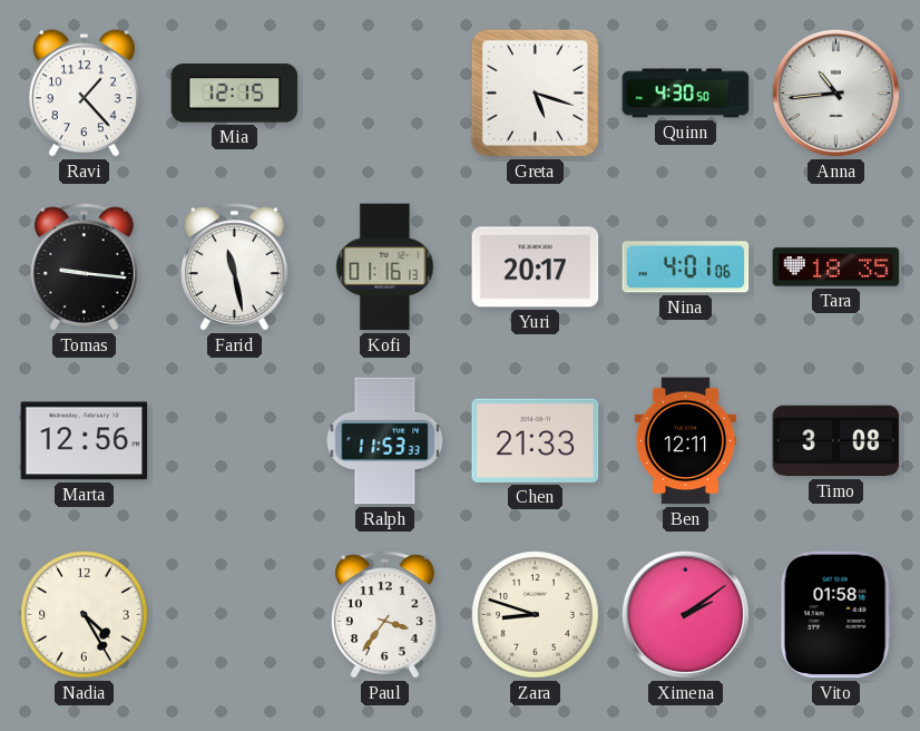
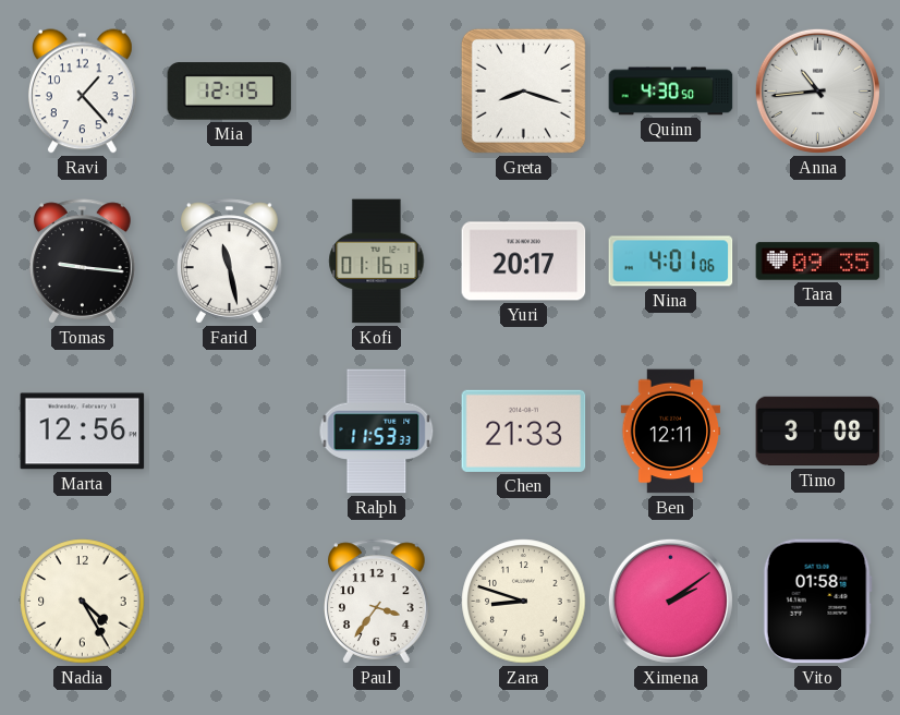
Greta: 5:18 -> 8:18
Tara: 18:35 -> 09:35
